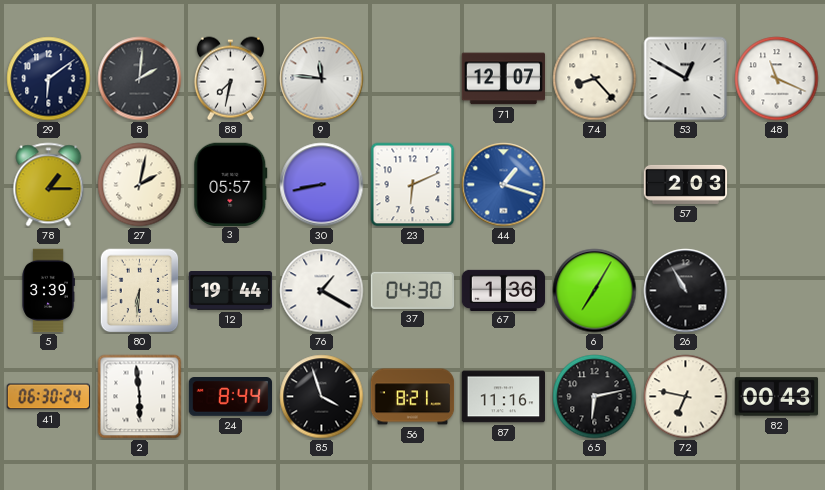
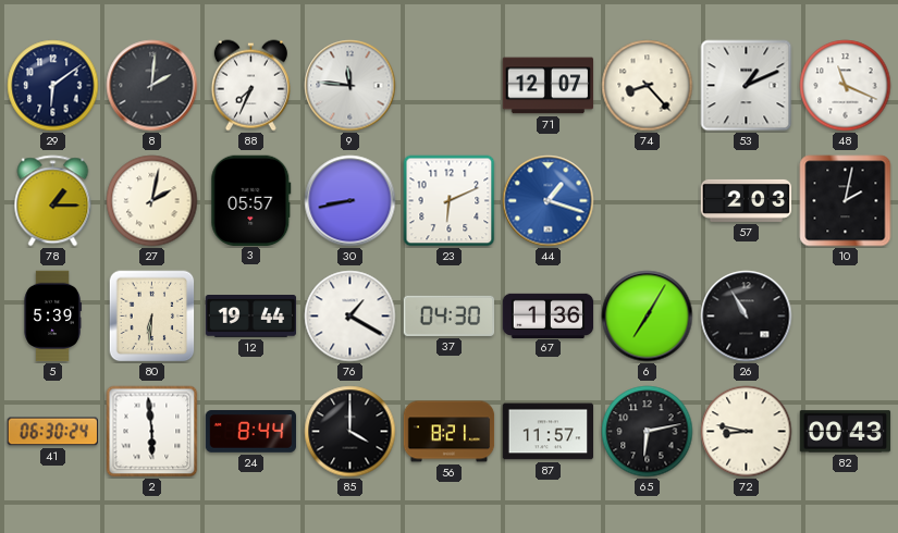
88: 7:32 -> 7:34
53: 12:50 -> 1:11
10: none -> 2:02
5: 3:39 -> 5:39
85: 3:57 -> 4:00
87: 11:16 -> 11:57
72: 6:47 -> 8:47
